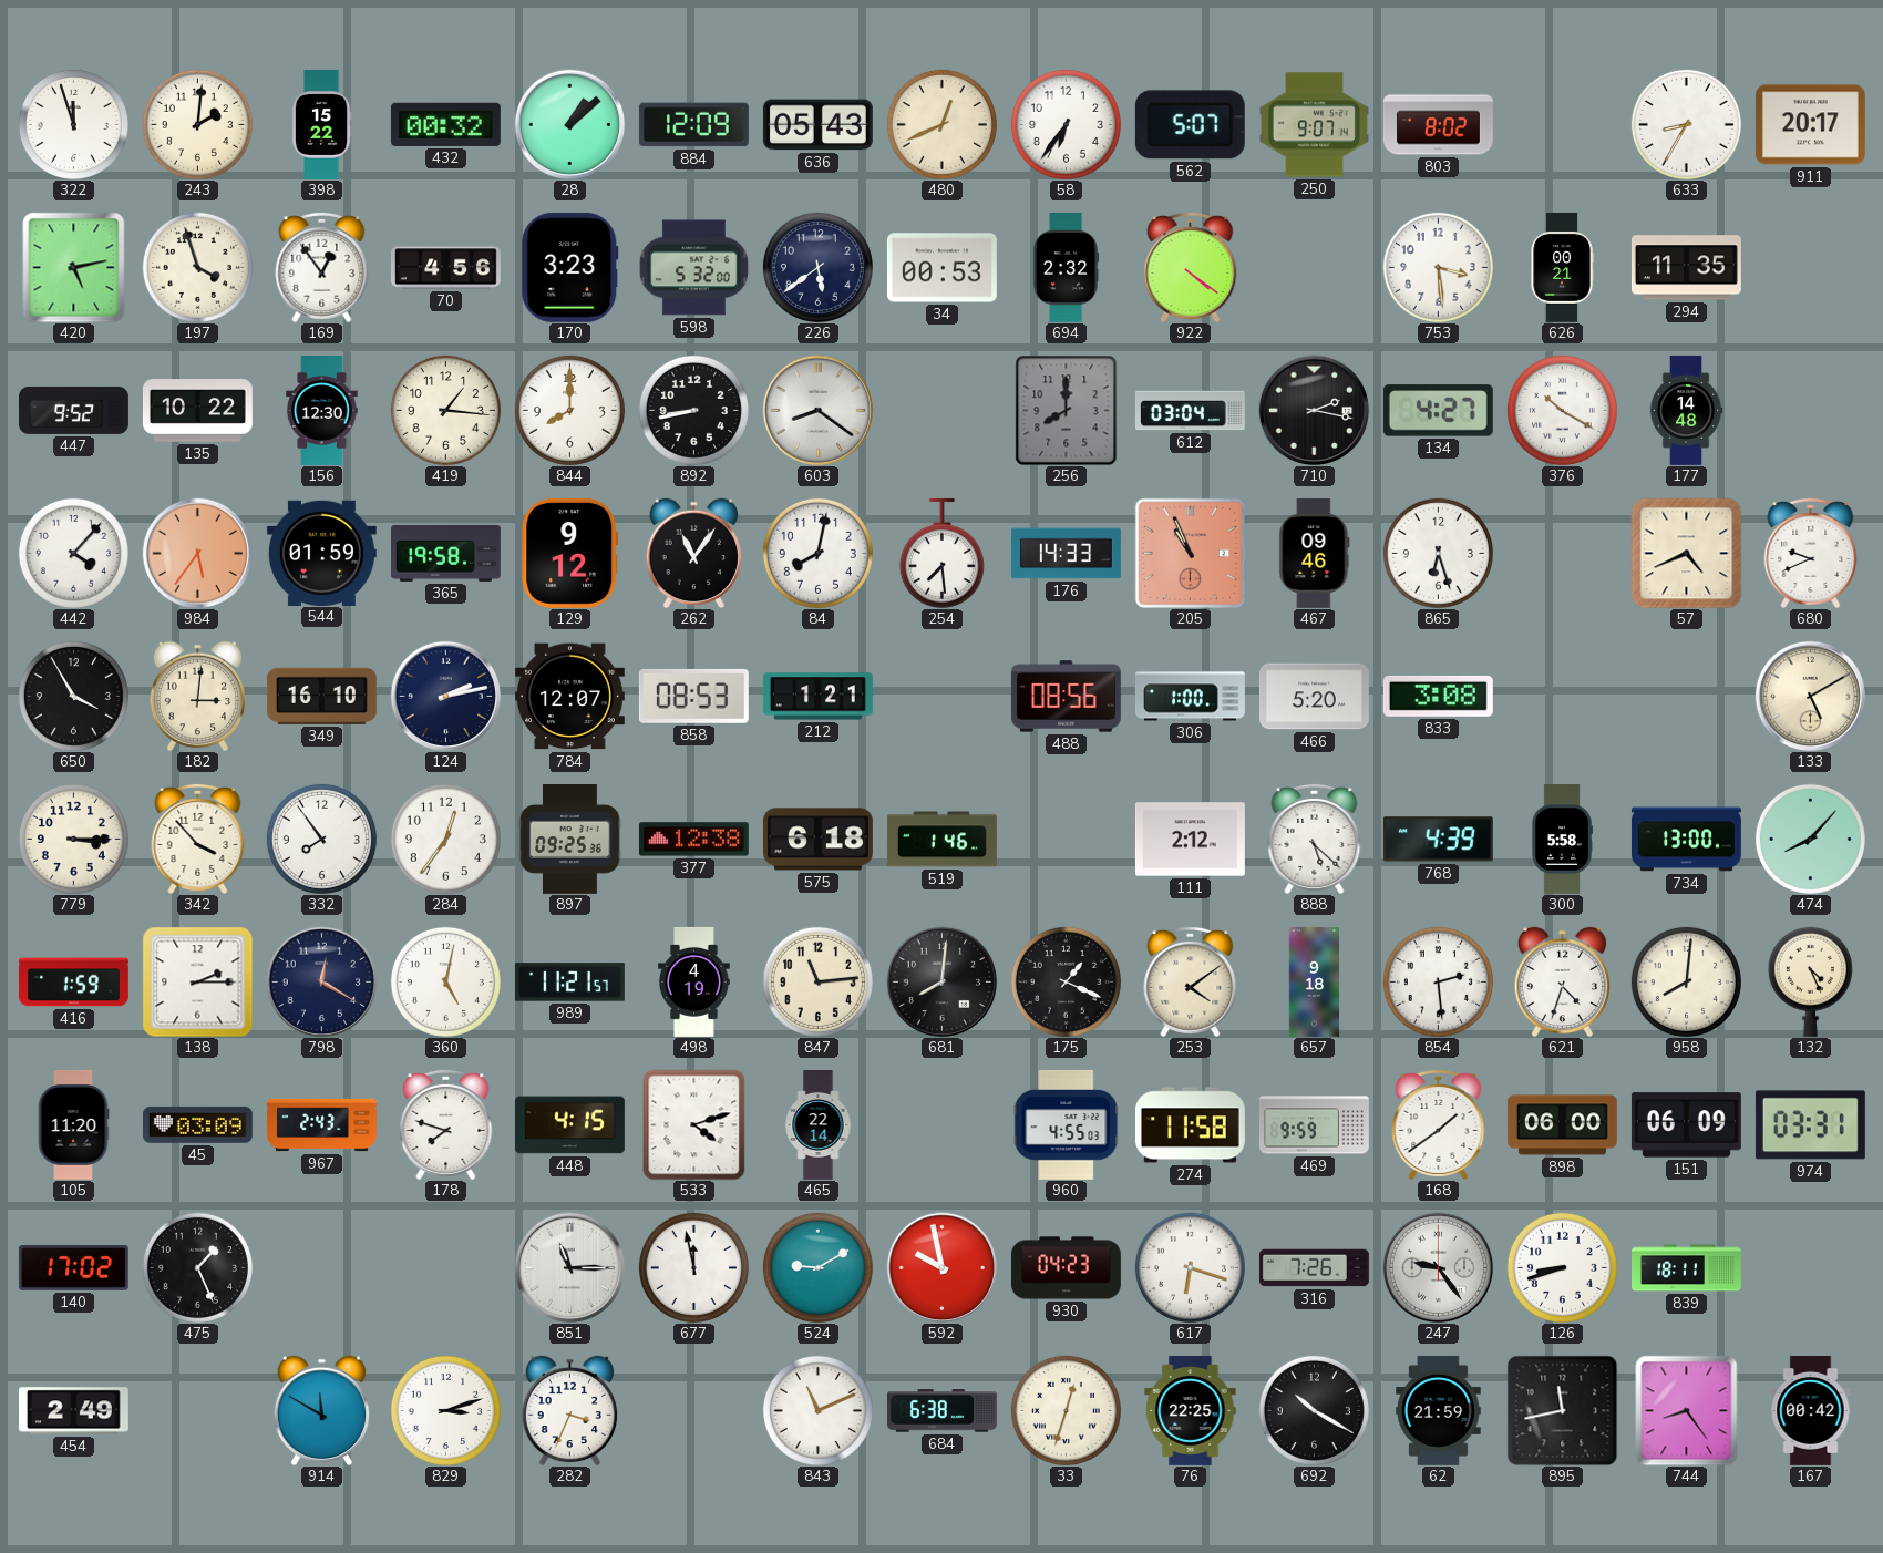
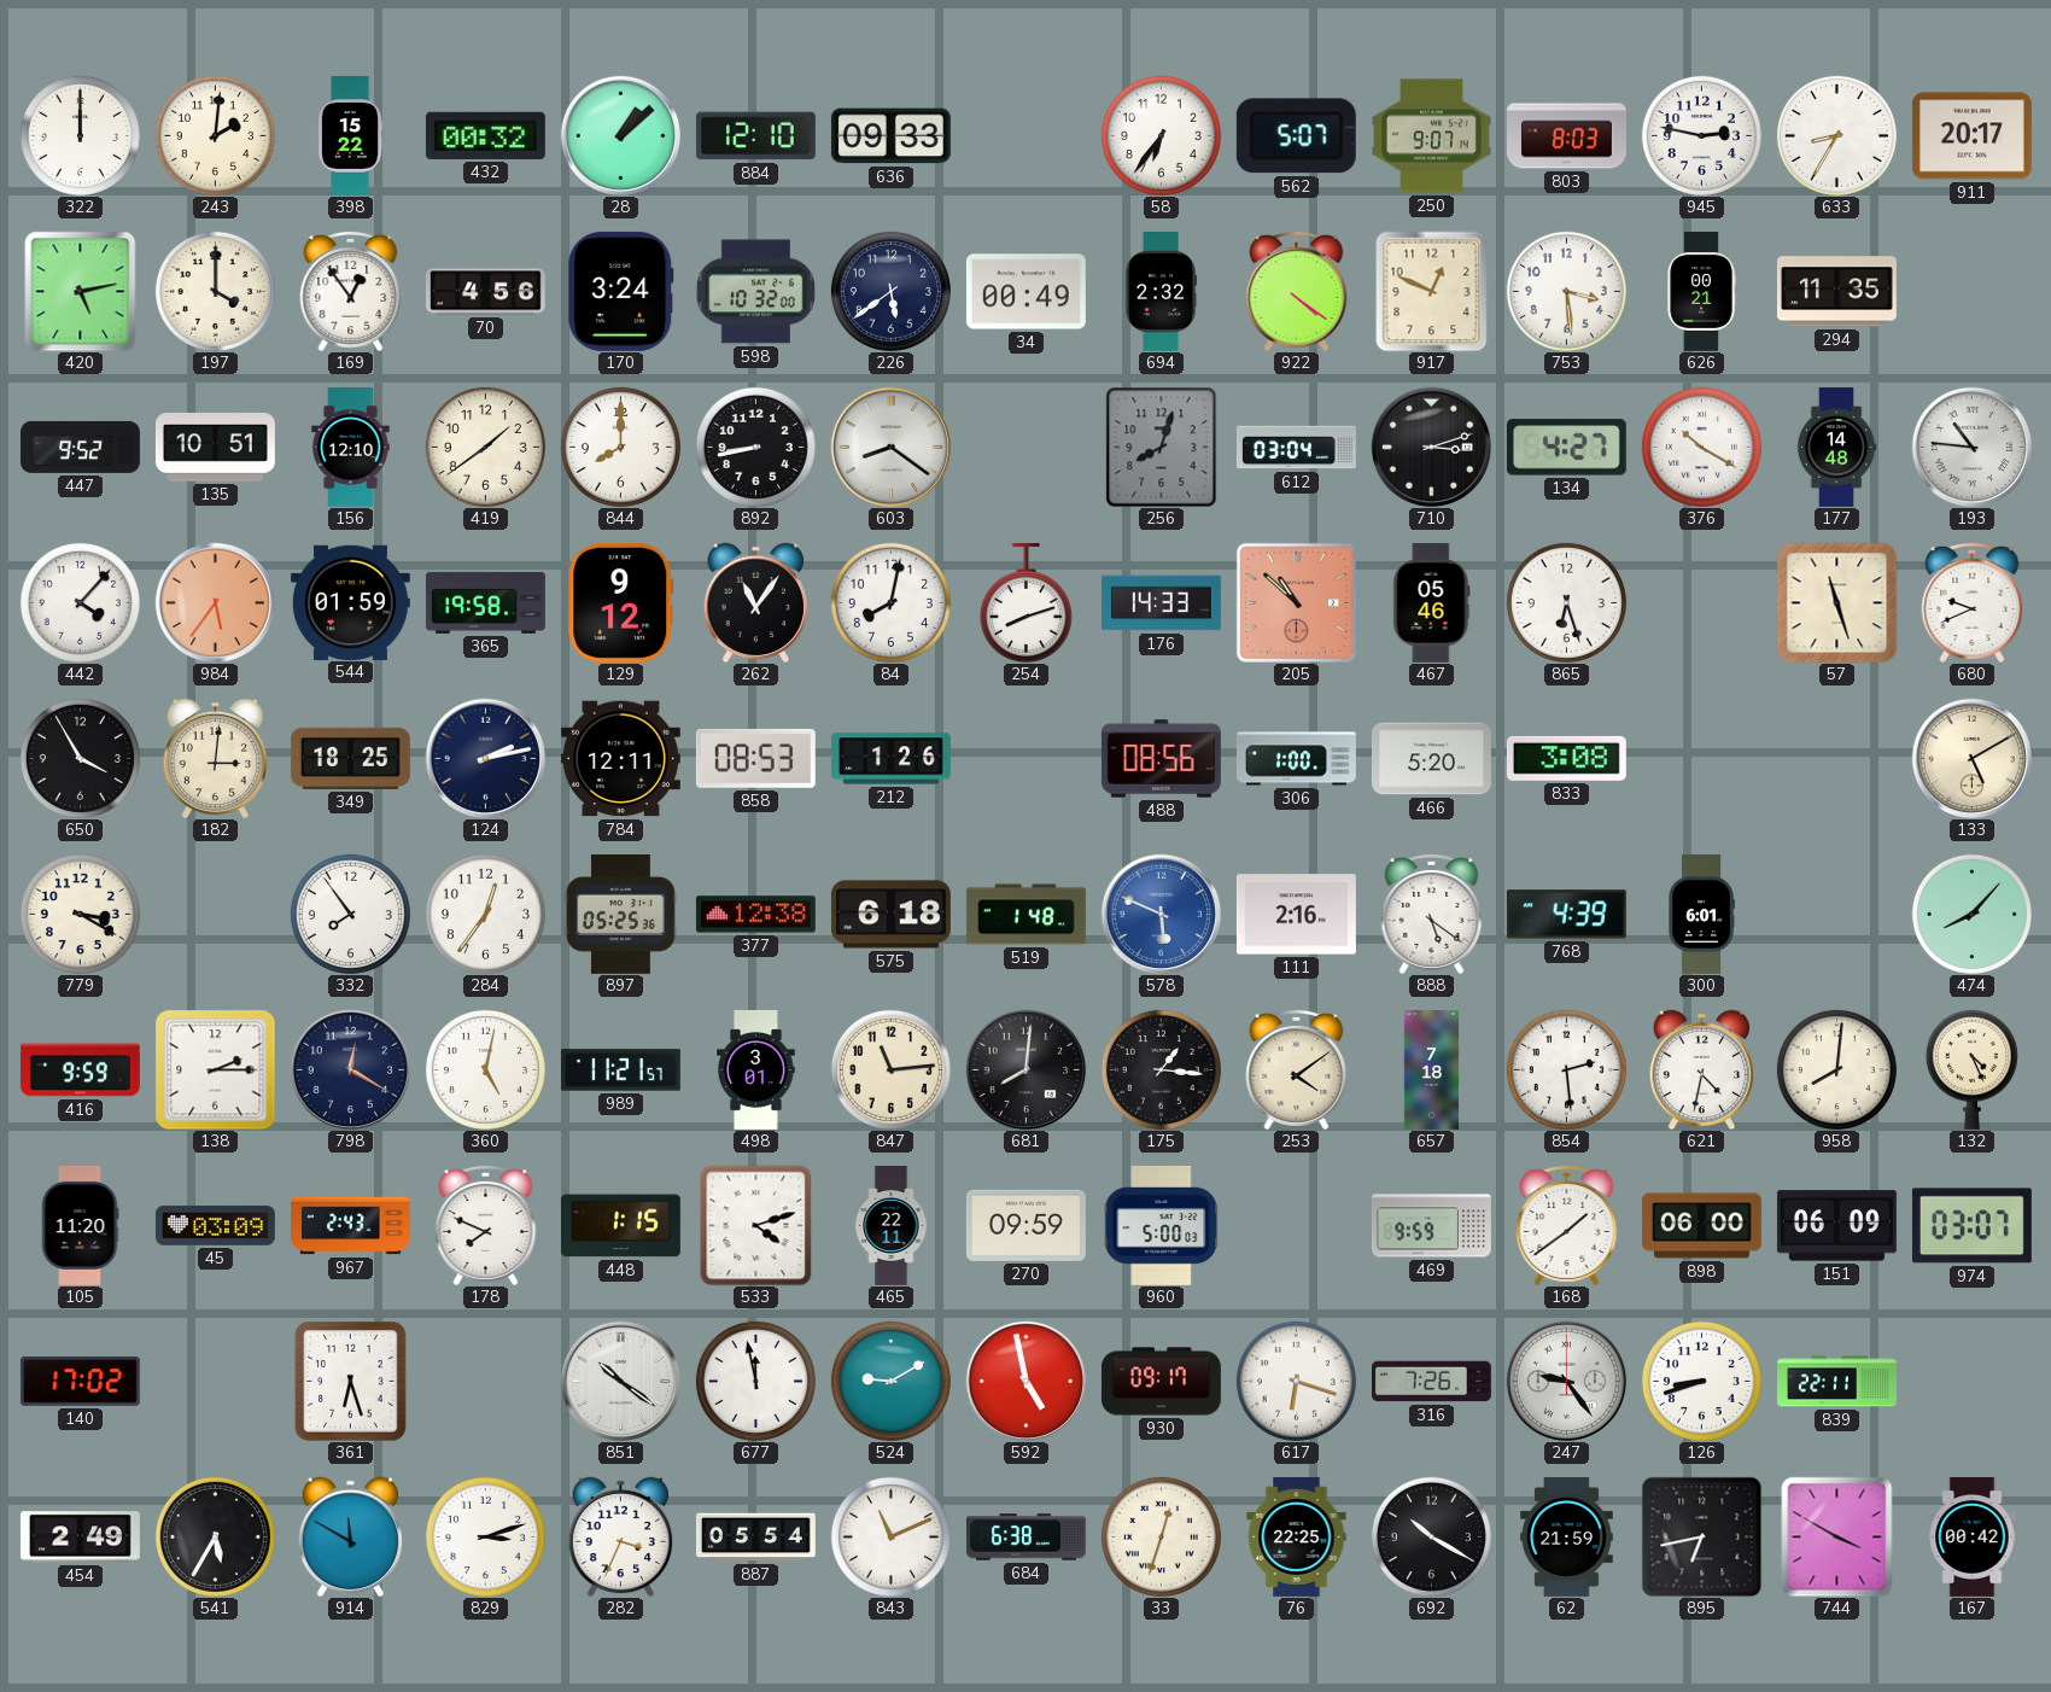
322: 11:57 -> 12:00
884: 12:09 -> 12:10
636: 05:43 -> 09:33
480: 12:41 -> none
803: 8:02 -> 8:03
945: none -> 2:47
197: 3:57 -> 4:00
170: 3:23 -> 3:24
598: 5:32 -> 10:32
34: 00:53 -> 00:49
917: none -> 12:49
135: 10:22 -> 10:51
156: 12:30 -> 12:10
419: 1:16 -> 1:39
256: 8:00 -> 8:03
710: 2:17 -> 3:12
193: none -> 10:46
254: 7:29 -> 8:12
205: 10:56 -> 10:52
467: 09:46 -> 05:46
57: 4:41 -> 11:27
349: 16:10 -> 18:25
784: 12:07 -> 12:11
212: 1:21 -> 1:26
779: 3:15 -> 3:20
342: 3:53 -> none
897: 09:25 -> 05:25
519: 1:46 -> 1:48
578: none -> 5:49
111: 2:12 -> 2:16
888: 5:22 -> 5:21
300: 5:58 -> 6:01
734: 13:00 -> none
416: 1:59 -> 9:59
498: 4:19 -> 3:01
175: 1:19 -> 1:16
657: 9:18 -> 7:18
621: 4:33 -> 4:32
178: 7:48 -> 7:49
448: 4:15 -> 1:15
465: 22:14 -> 22:11
270: none -> 09:59
960: 4:55 -> 5:00
274: 11:58 -> none
974: 03:31 -> 03:07
475: 1:26 -> none
361: none -> 6:27
851: 11:15 -> 10:21
592: 9:58 -> 4:58
930: 04:23 -> 09:17
839: 18:11 -> 22:11
541: none -> 5:35
887: none -> 05:54
895: 11:43 -> 6:43
744: 8:24 -> 3:50
